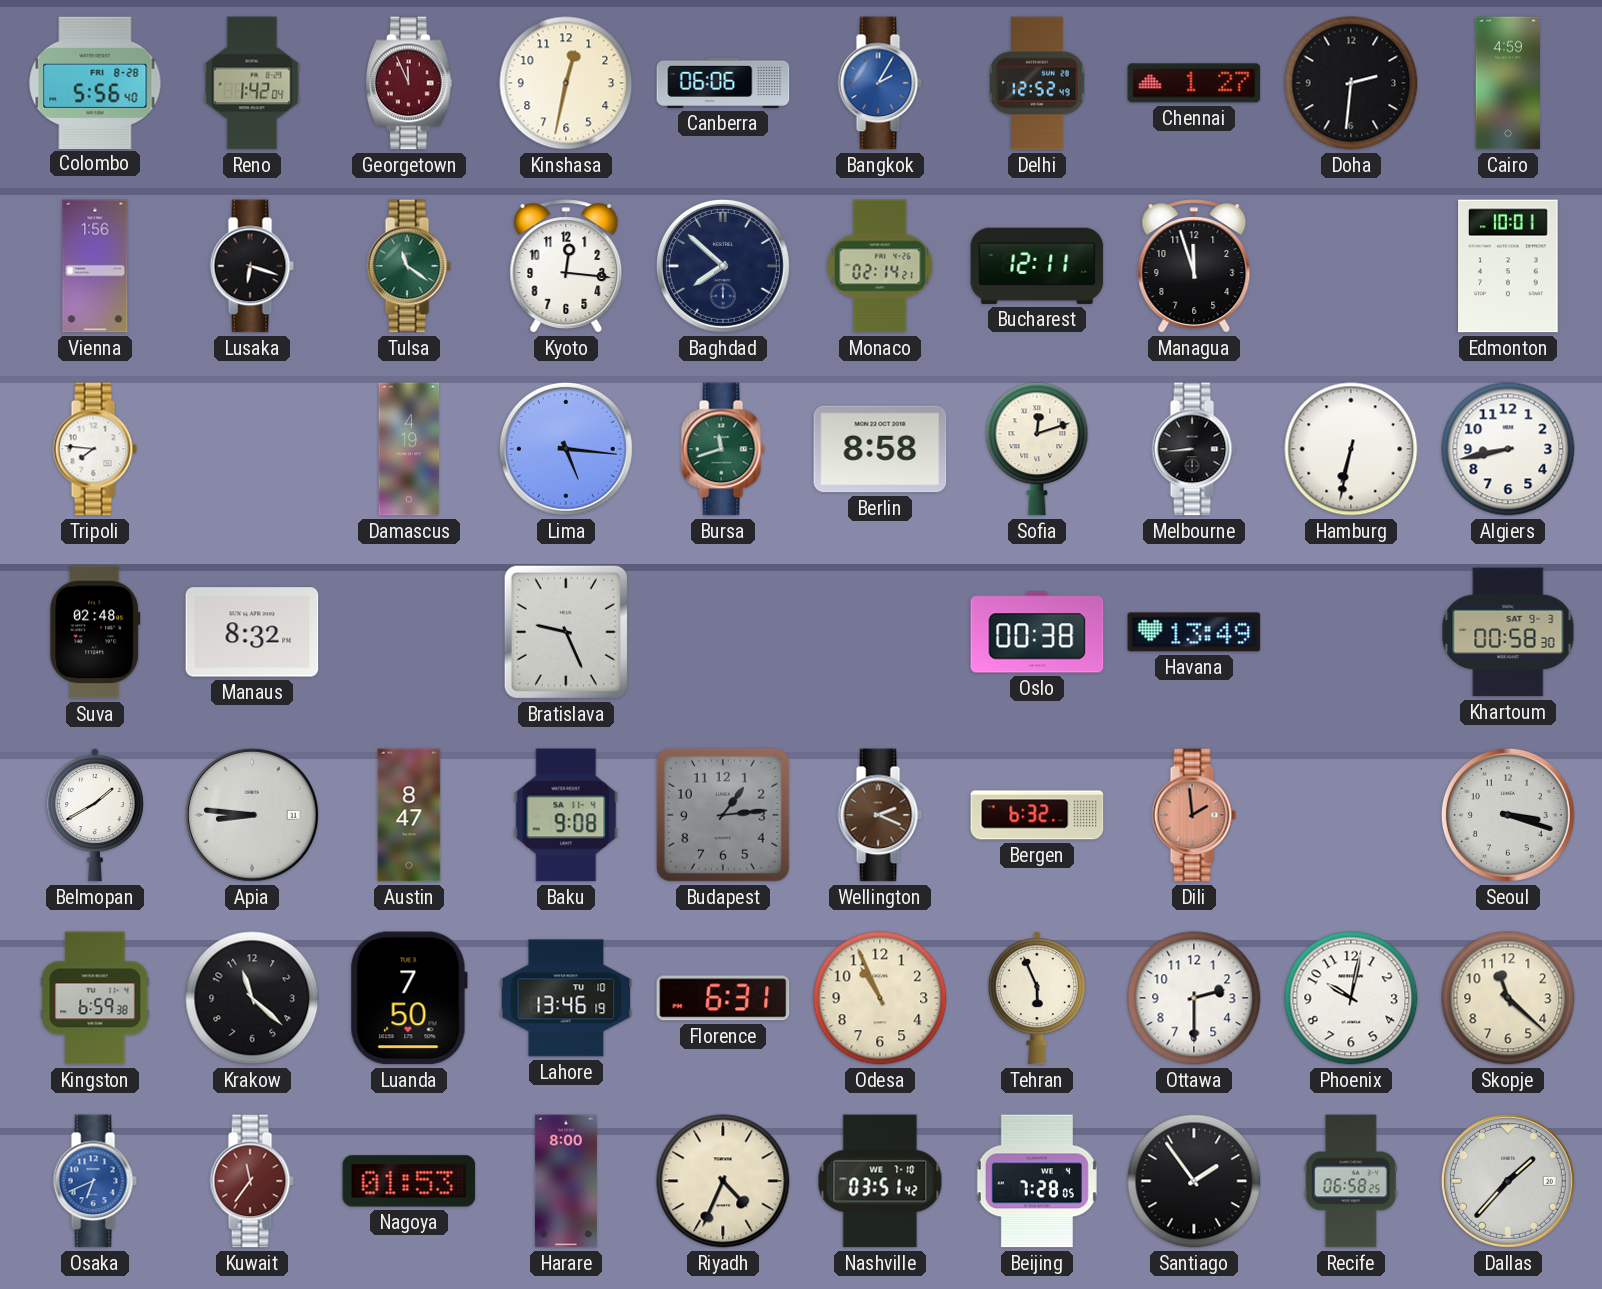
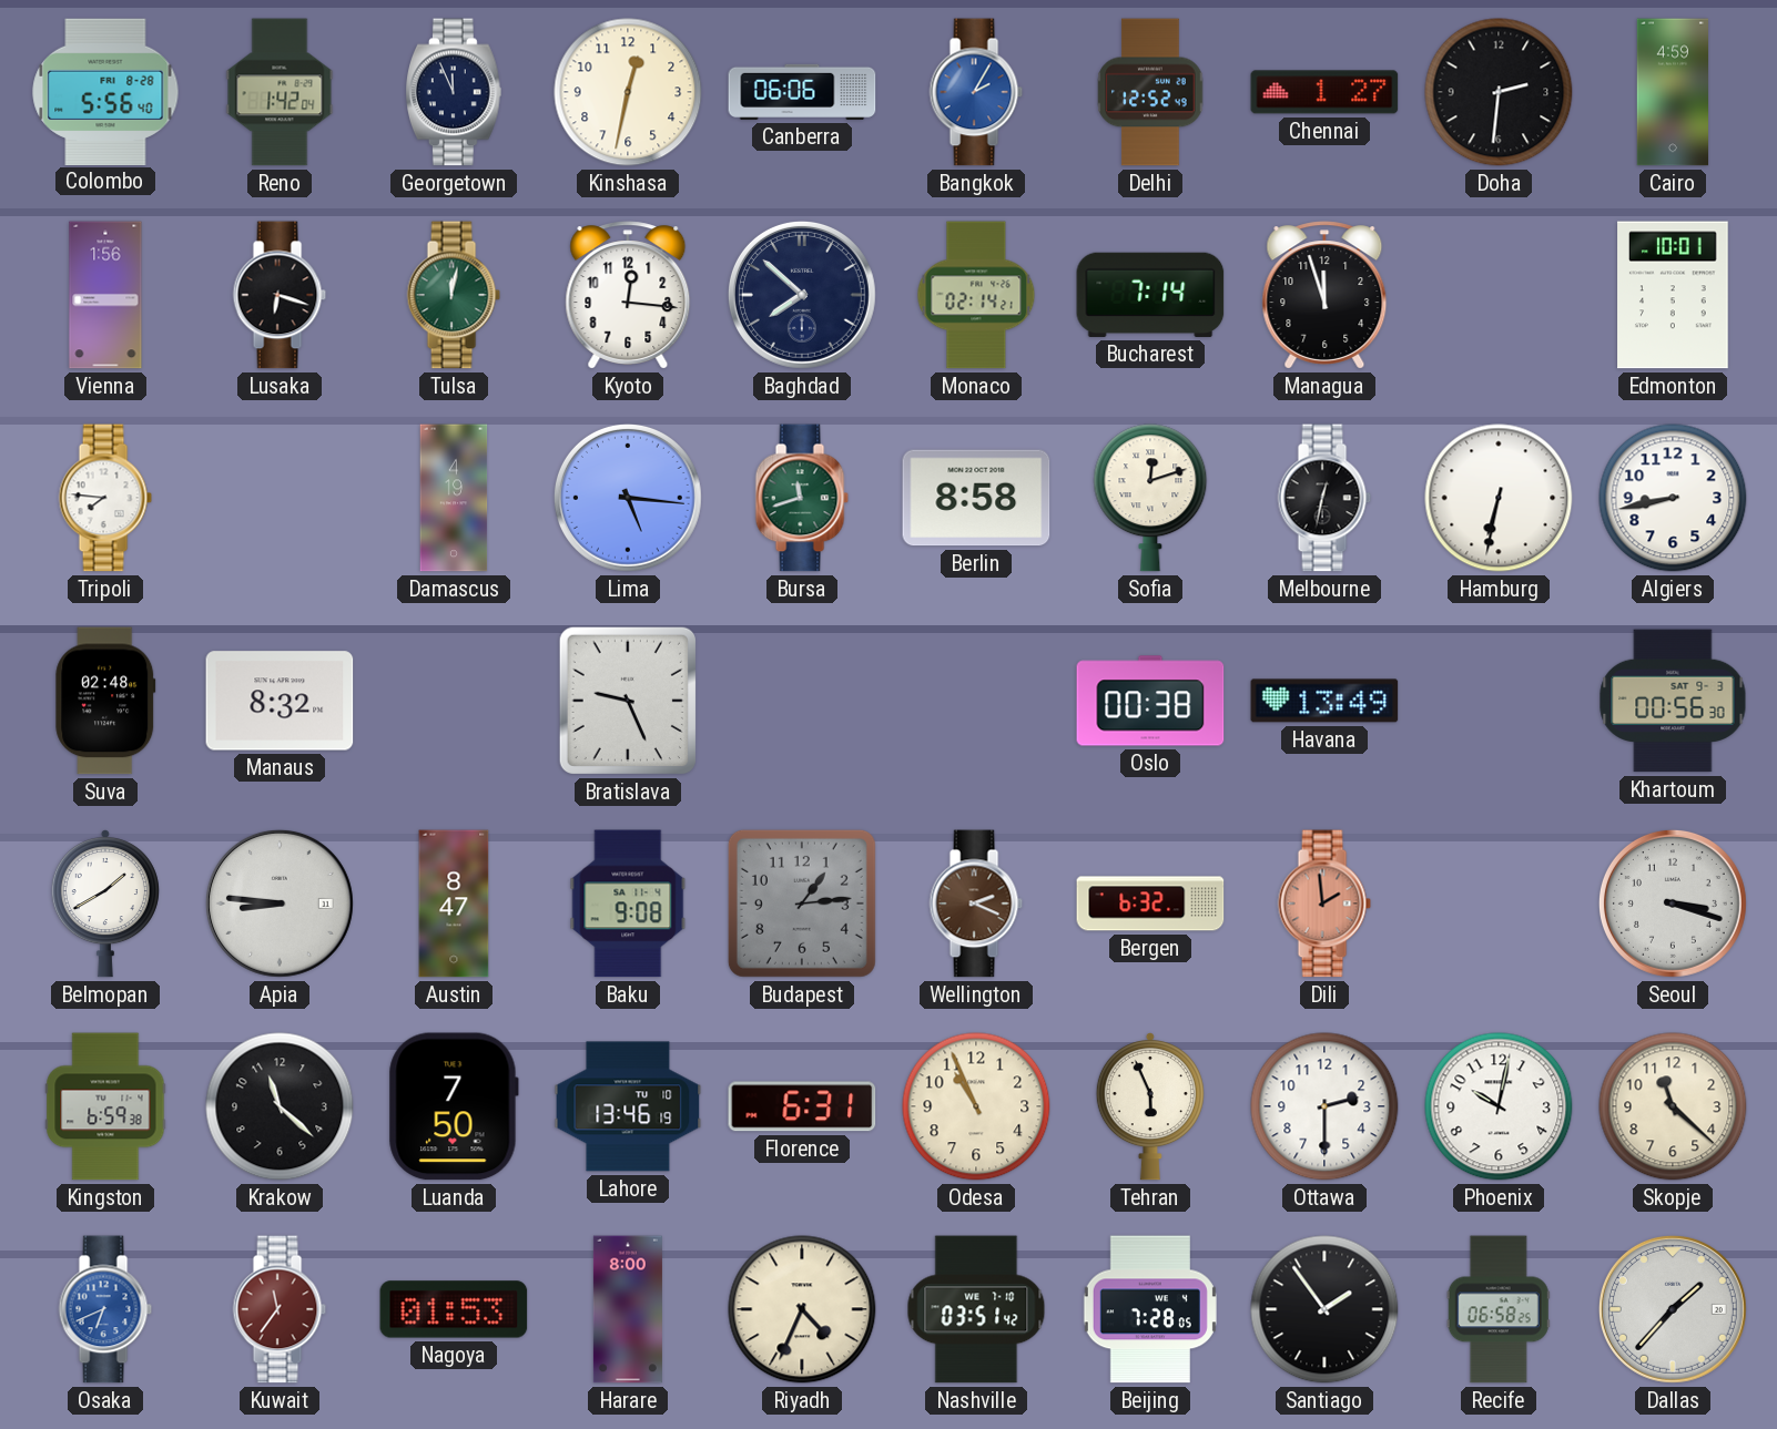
Georgetown dial: burgundy -> navy
Tulsa: 11:21 -> 12:02
Bucharest: 12:11 -> 7:14
Melbourne: 8:44 -> 12:32
Khartoum: 00:58 -> 00:56
